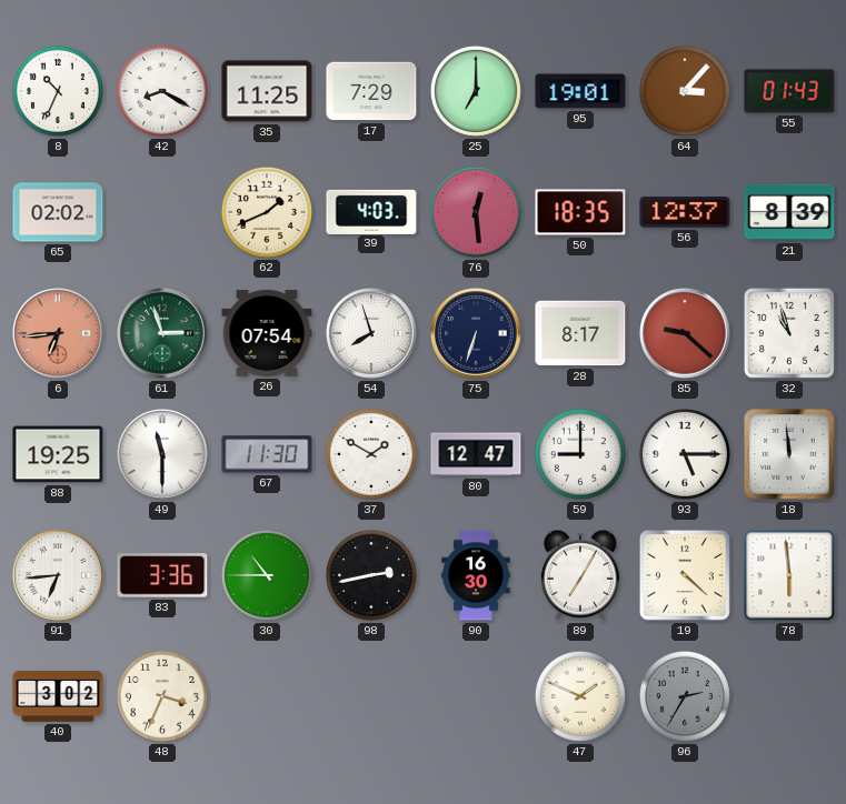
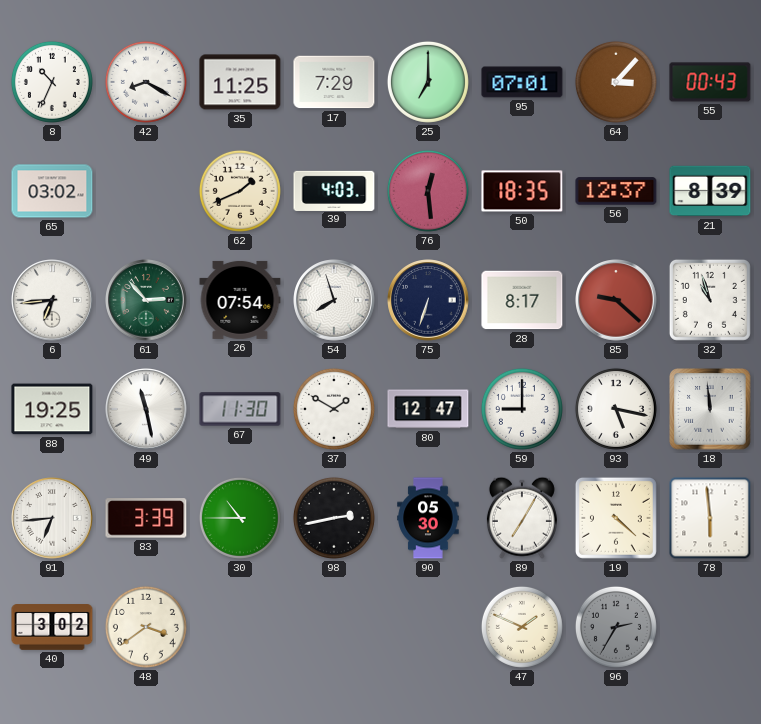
95: 19:01 -> 07:01
55: 01:43 -> 00:43
65: 02:02 -> 03:02
6 dial: salmon -> white
61: 2:57 -> 2:53
49: 11:30 -> 11:28
93: 5:15 -> 5:17
83: 3:36 -> 3:39
90: 16:30 -> 05:30
48: 3:34 -> 3:39
